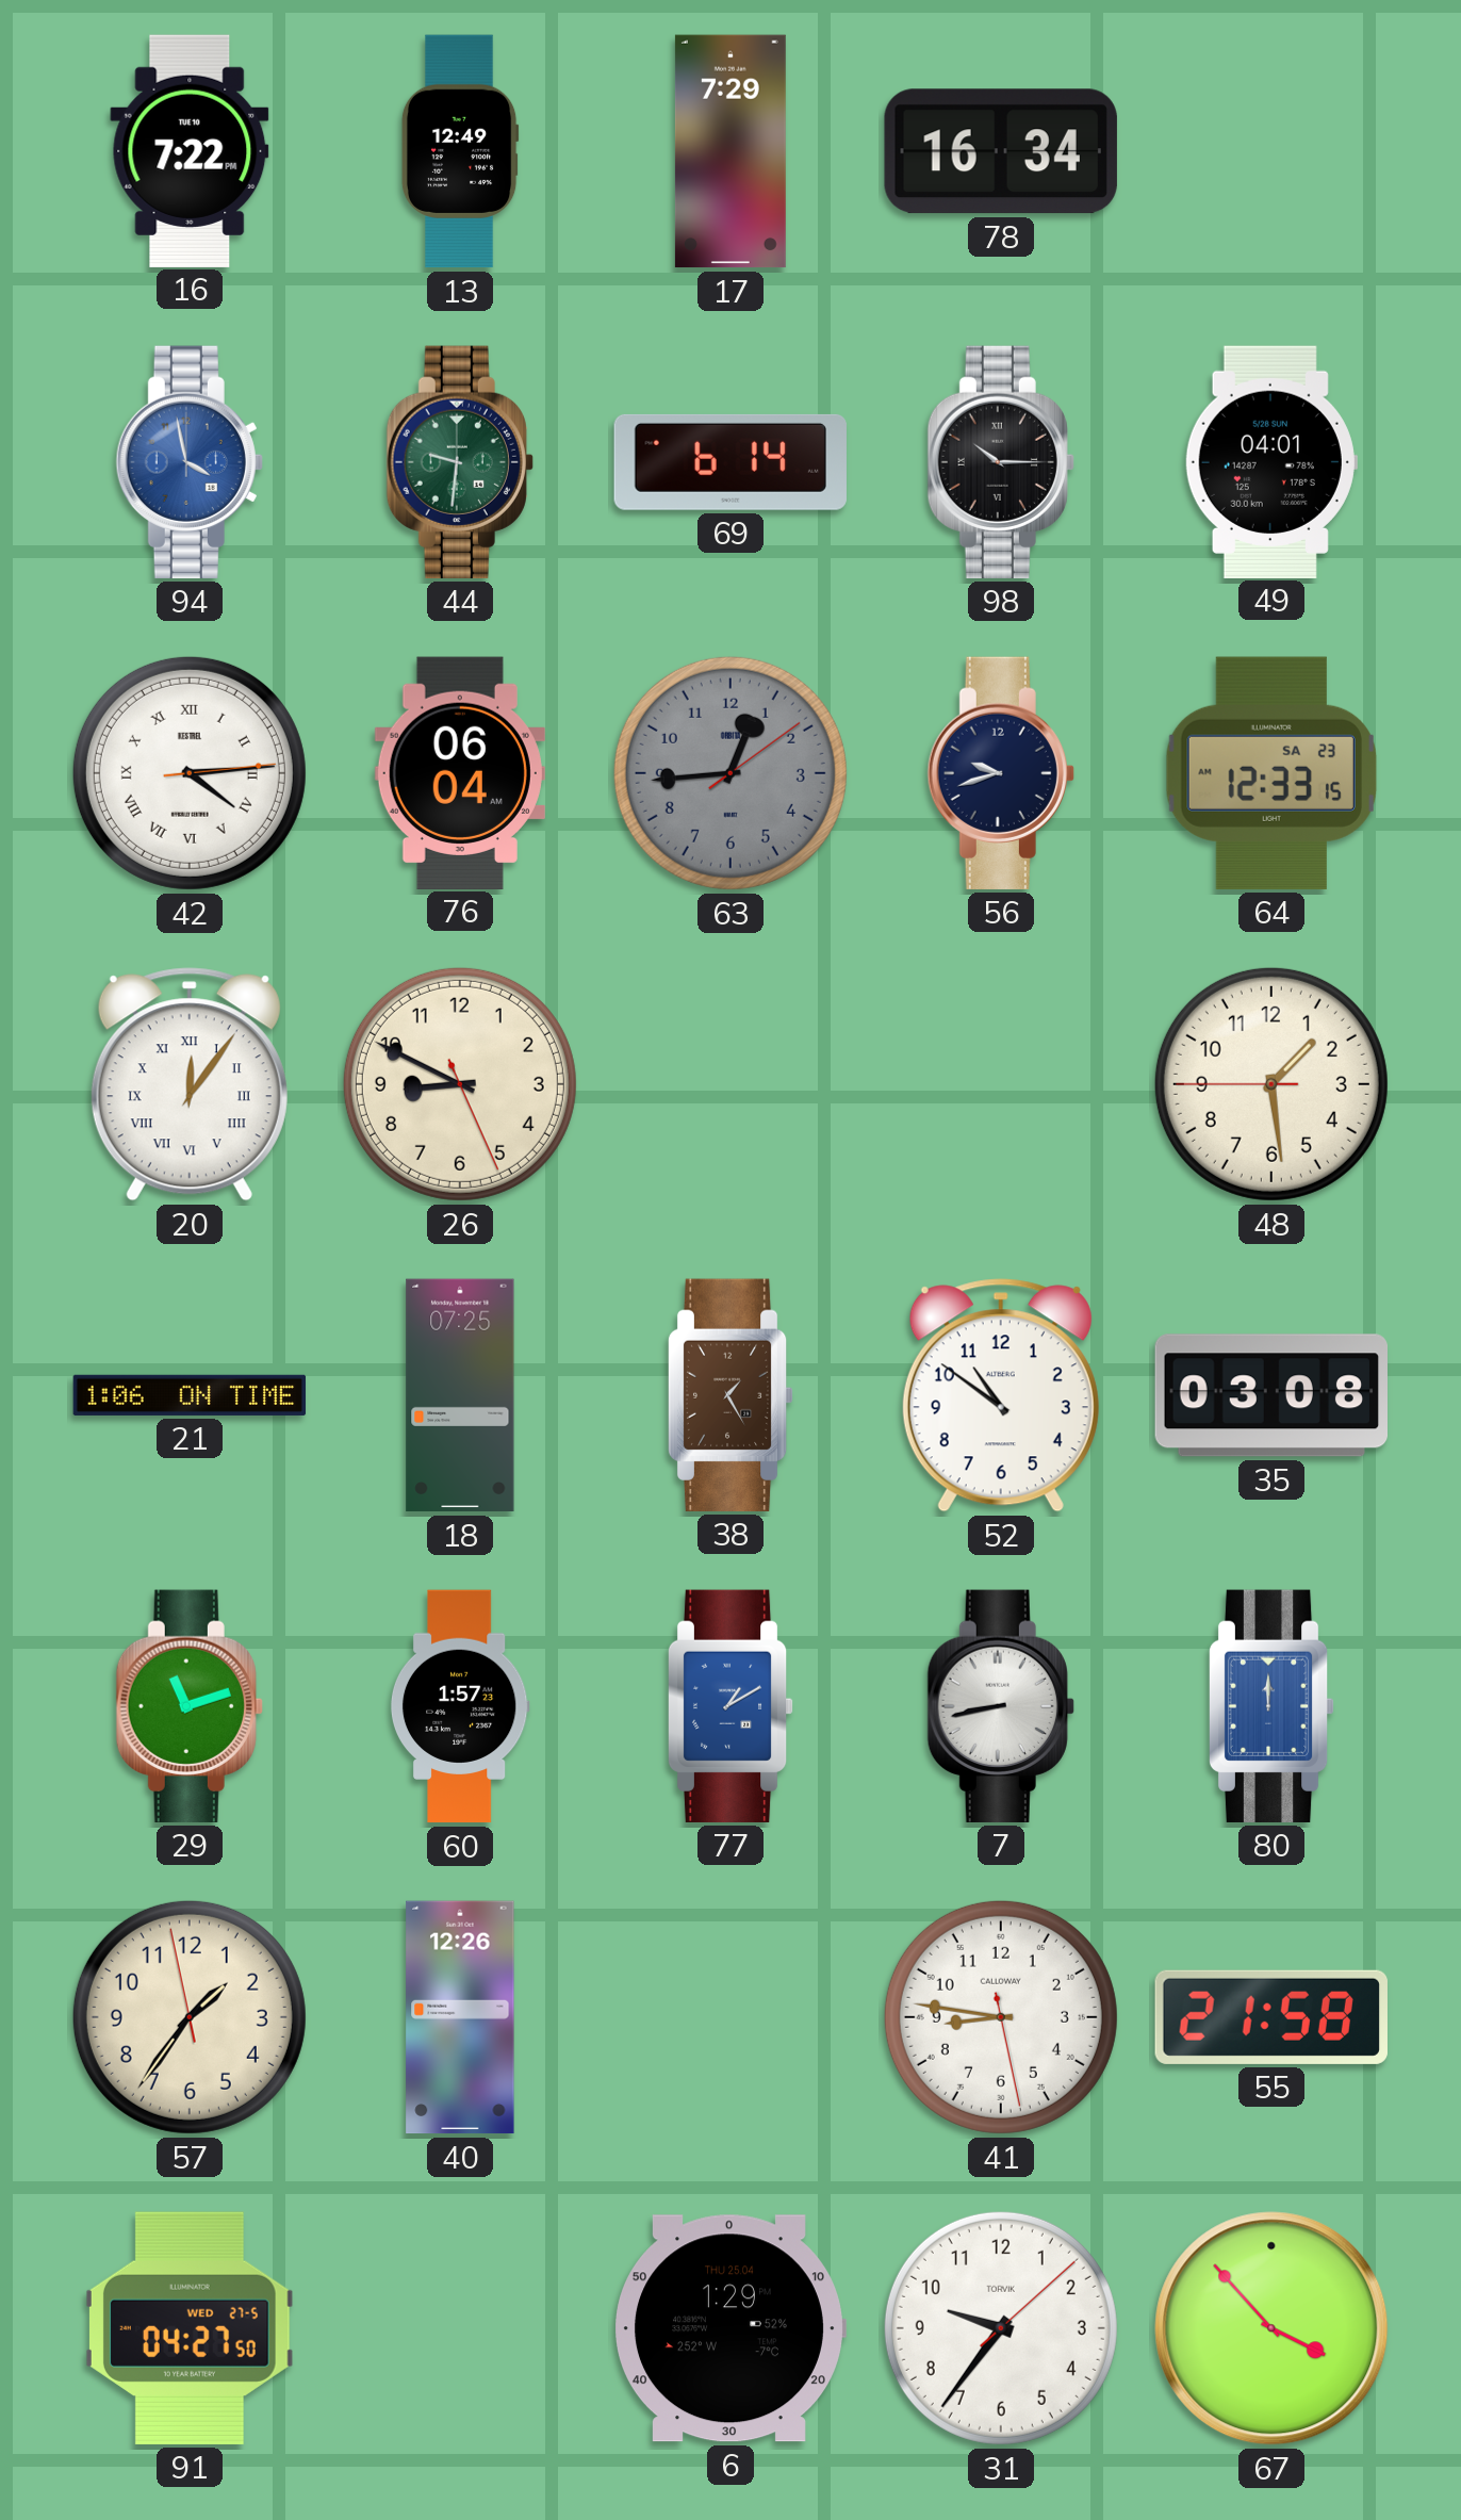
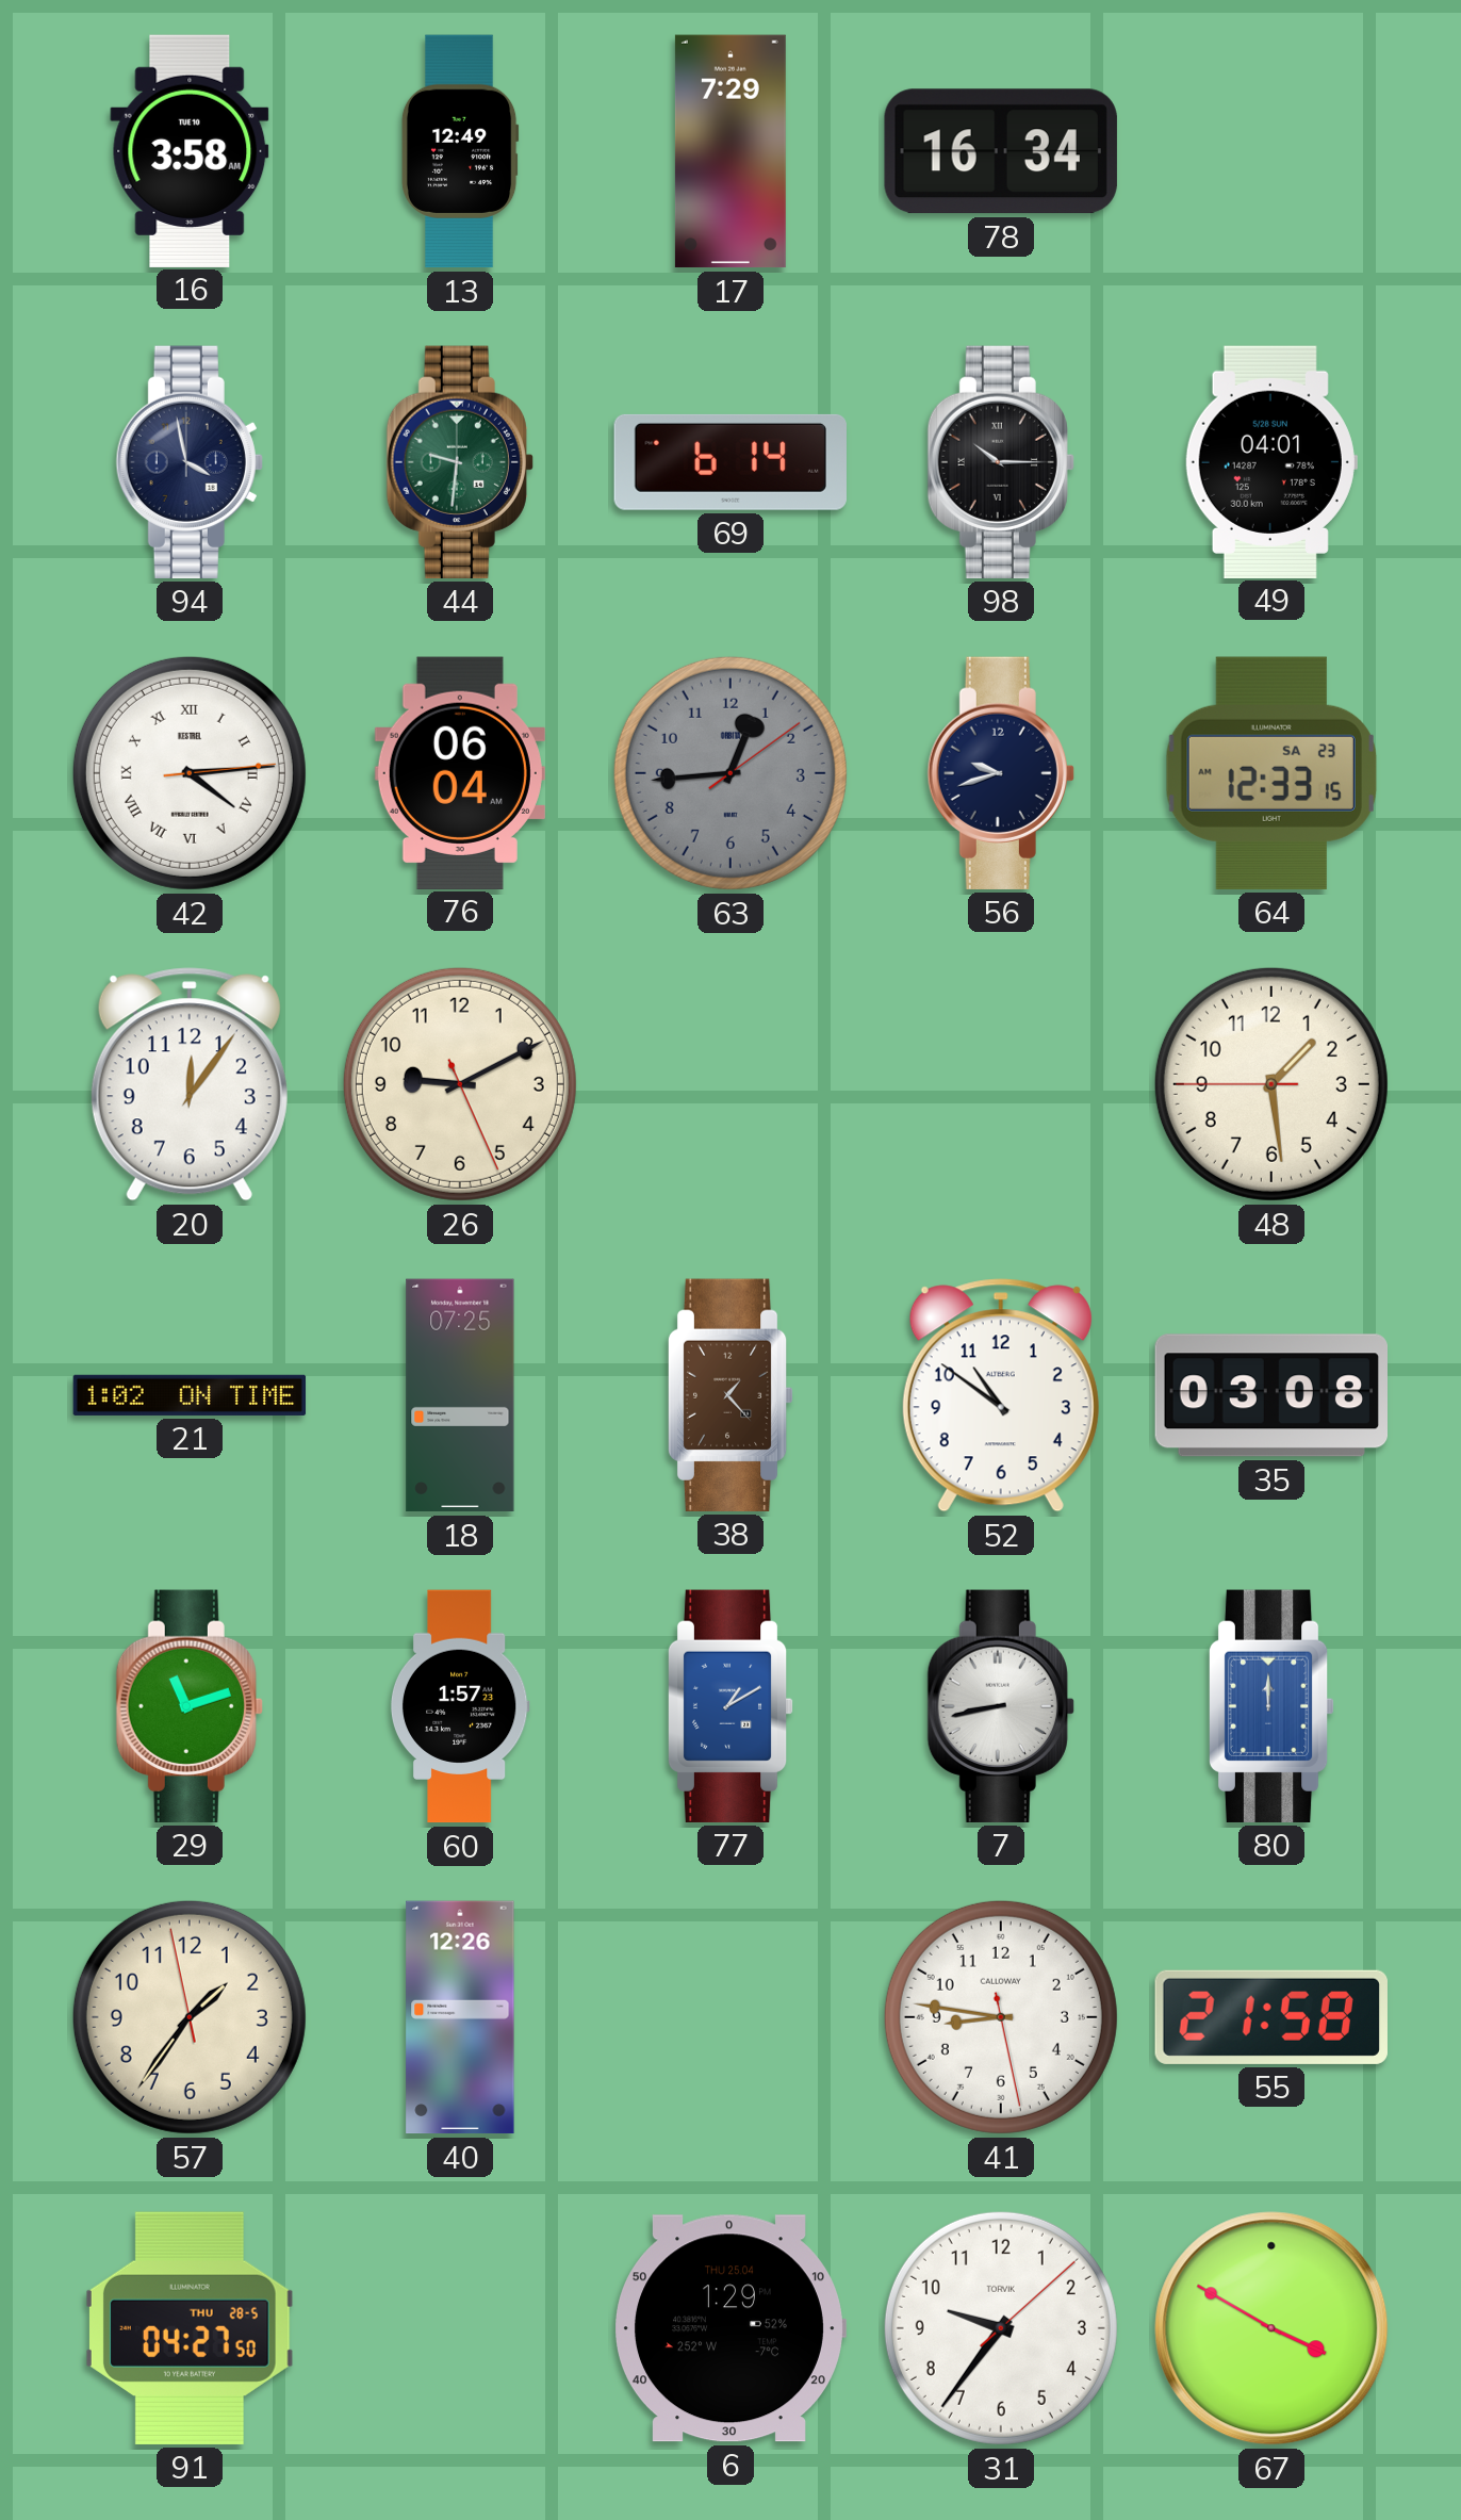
16: 7:22 -> 3:58
94 dial: blue -> navy
20 numerals: Roman -> Arabic
26: 8:49 -> 9:10
21: 1:06 -> 1:02
38: 1:25 -> 1:23
91 date: WED 27-5 -> THU 28-5
67: 3:53 -> 3:50
